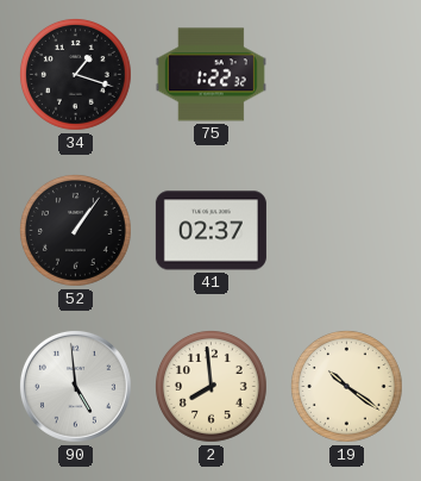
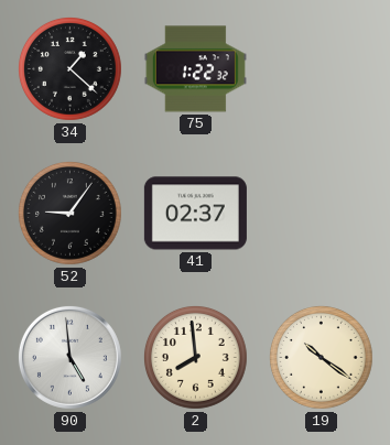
34: 1:18 -> 1:22
52: 1:06 -> 9:06
